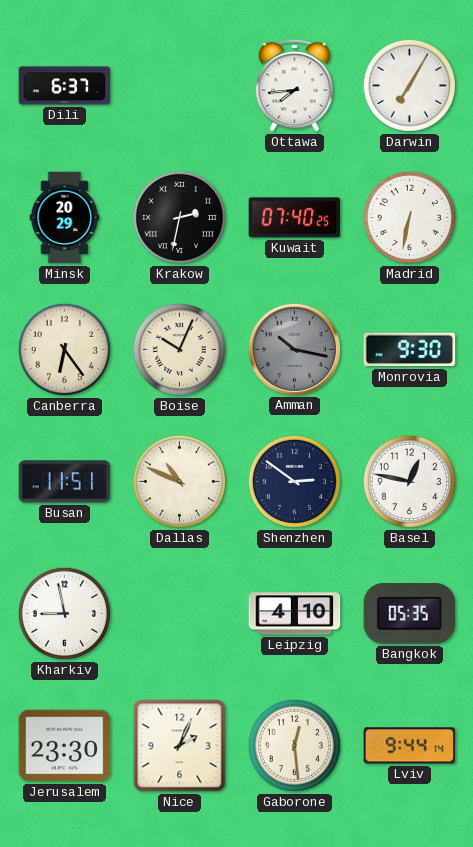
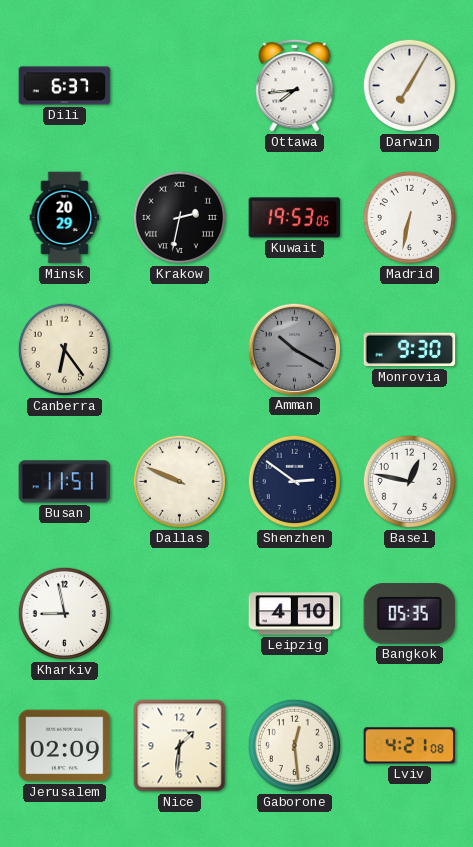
Kuwait: 07:40 -> 19:53
Boise: 10:04 -> none
Amman: 10:17 -> 10:20
Dallas: 10:49 -> 9:49
Jerusalem: 23:30 -> 02:09
Nice: 2:04 -> 1:31
Lviv: 9:44 -> 4:21
